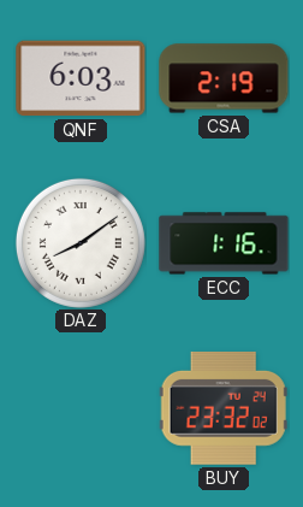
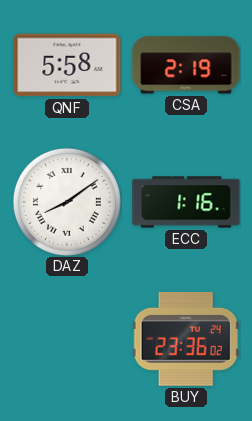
QNF: 6:03 -> 5:58
BUY: 23:32 -> 23:36
